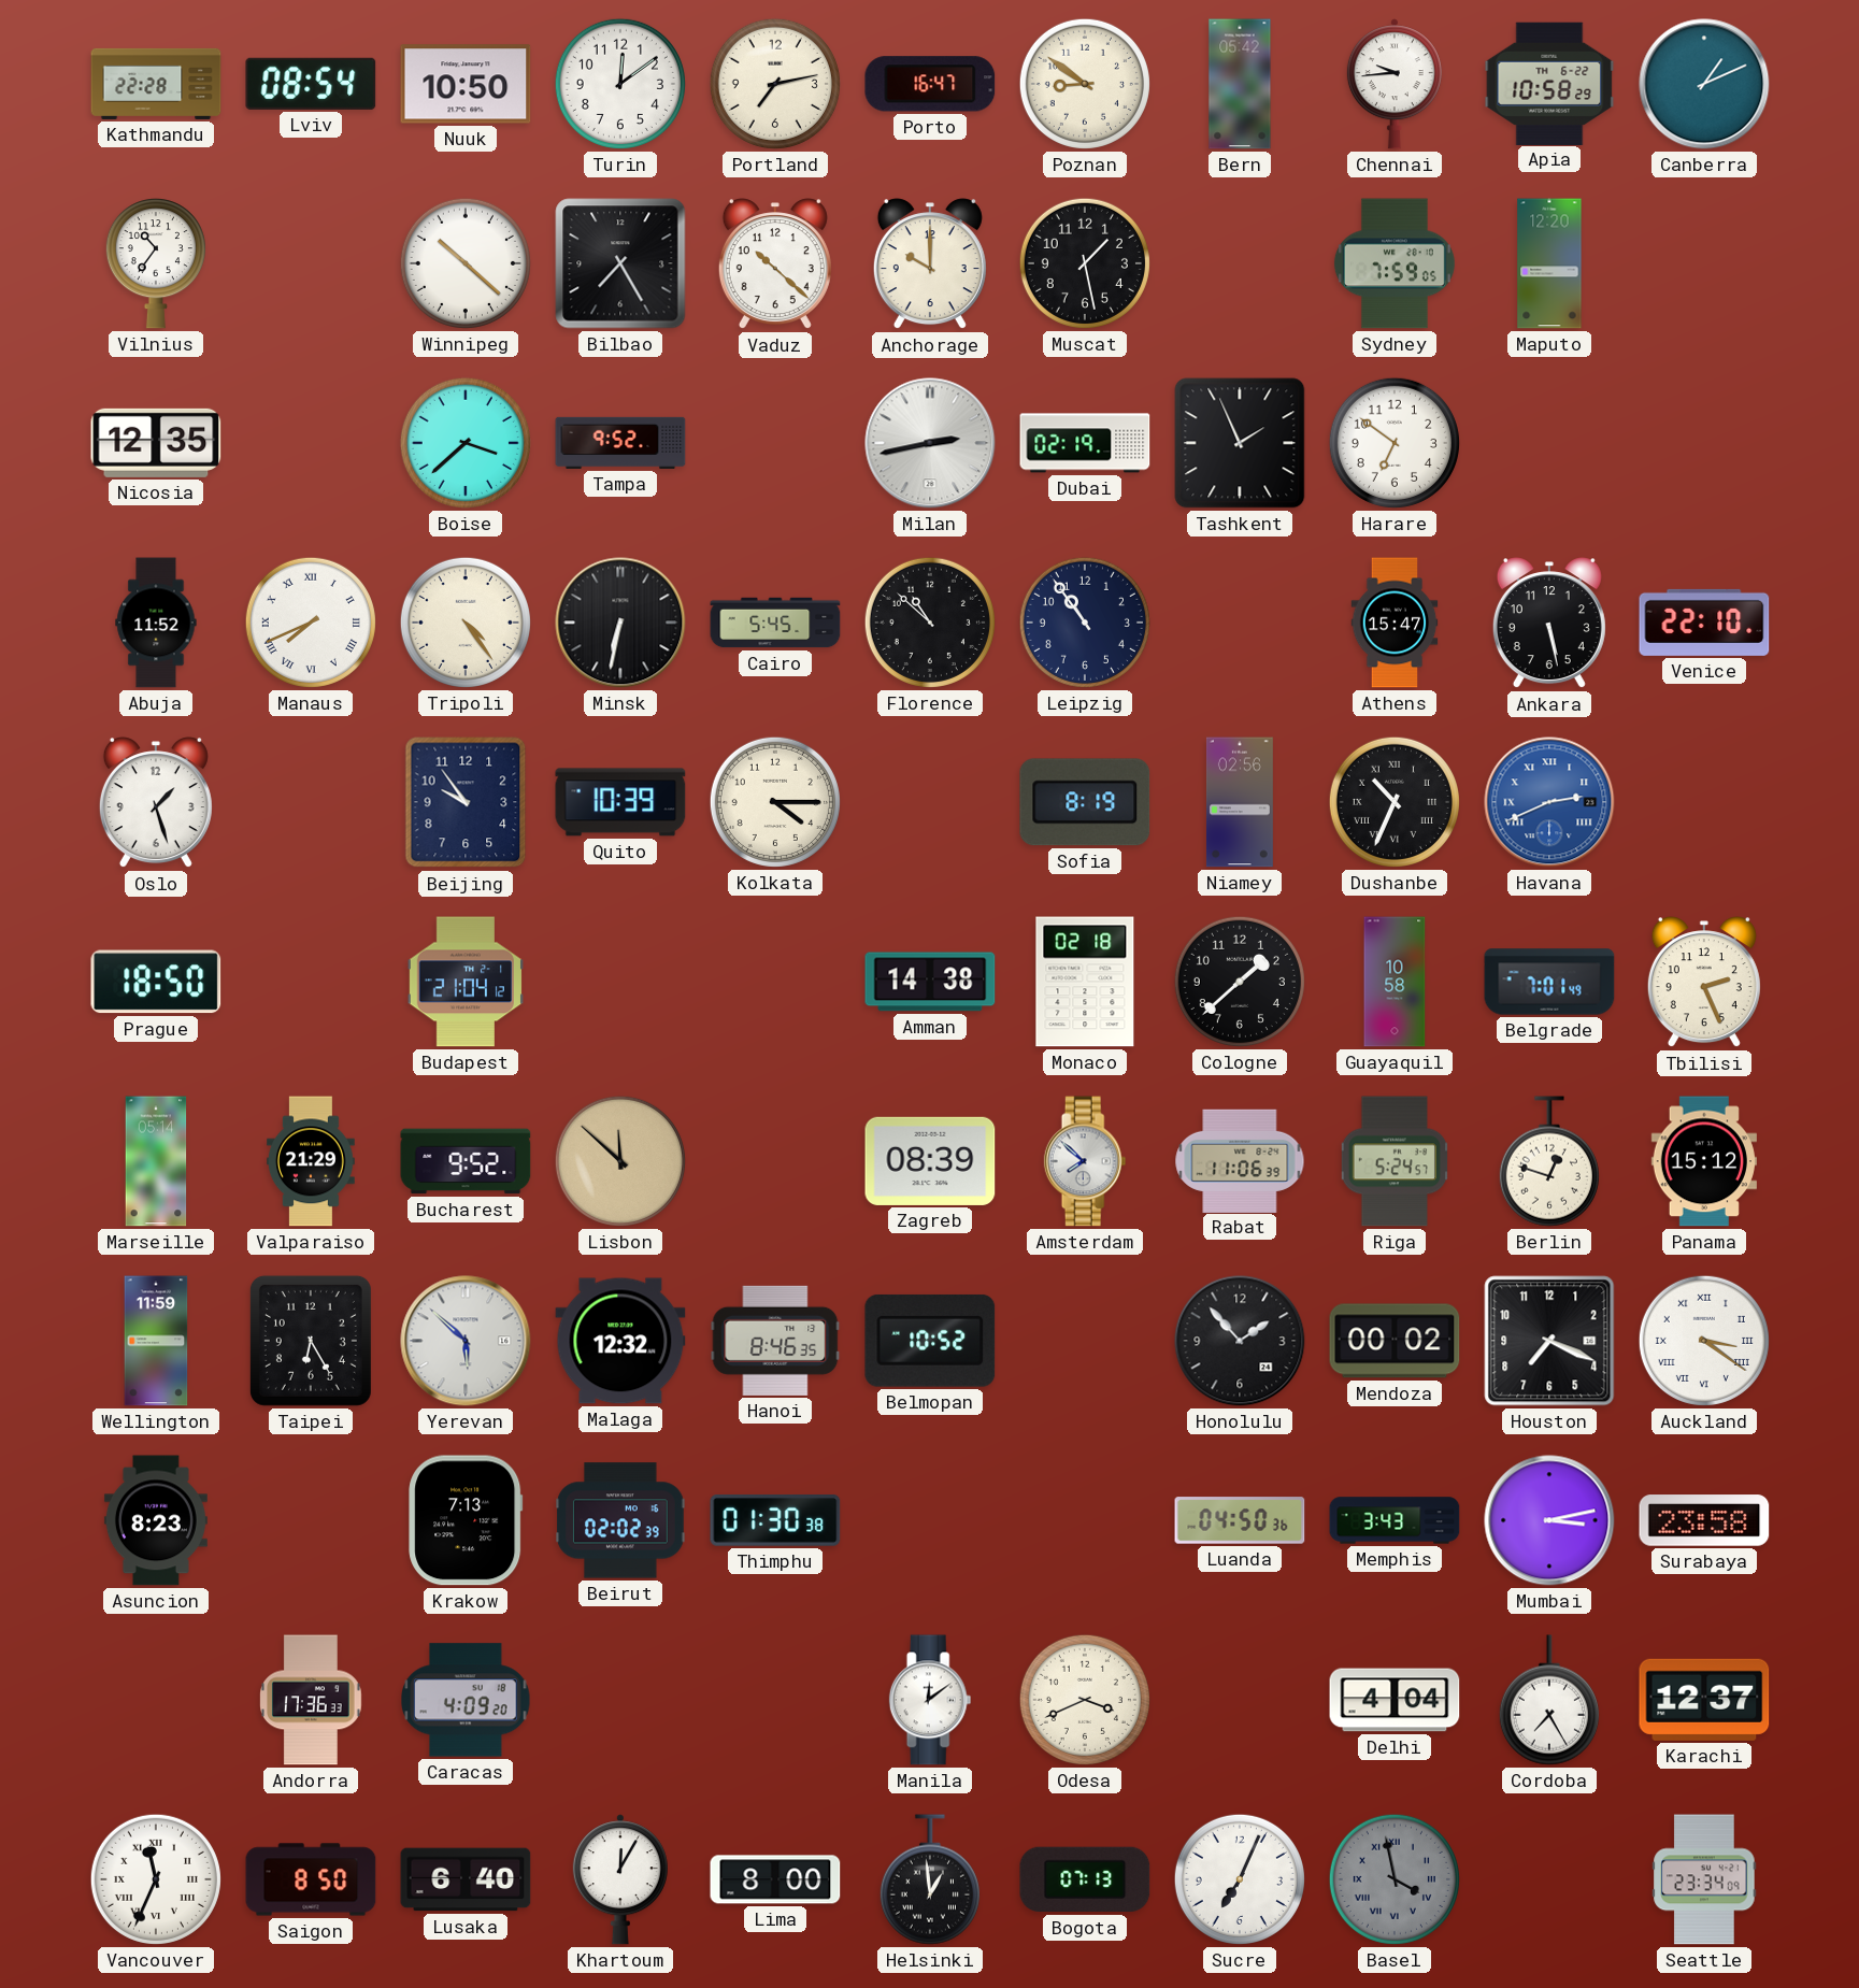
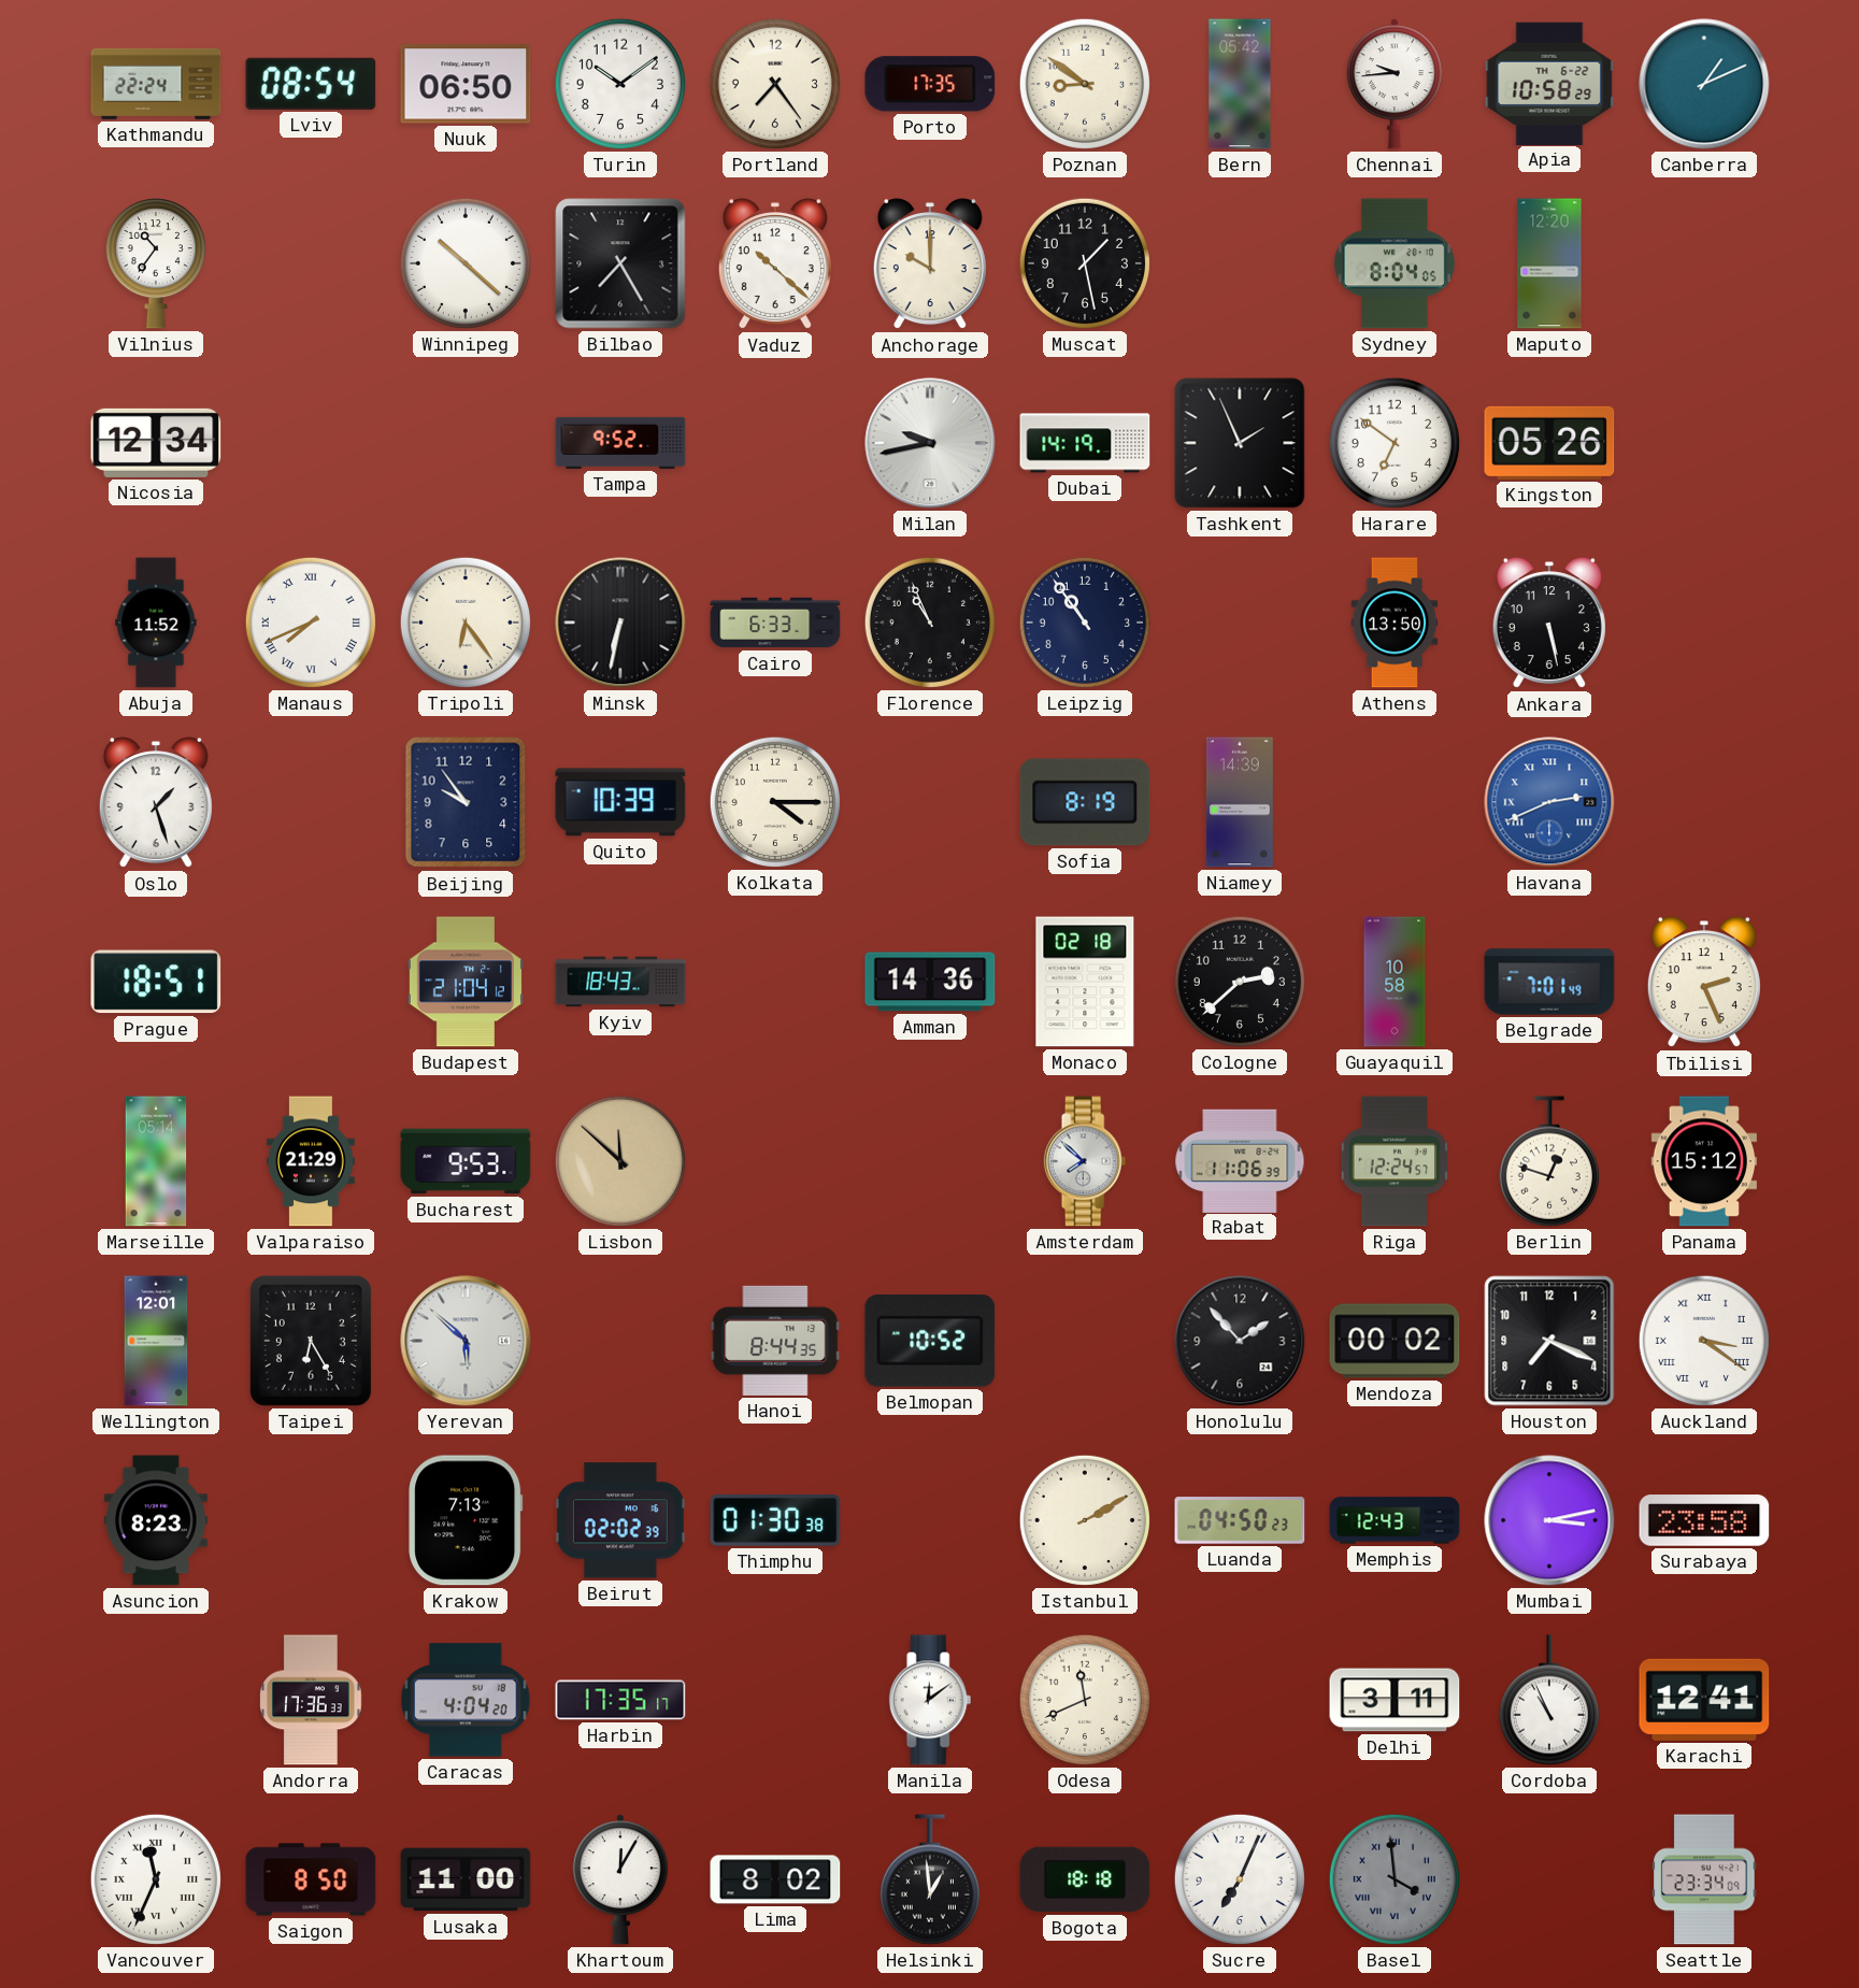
Kathmandu: 22:28 -> 22:24
Nuuk: 10:50 -> 06:50
Turin: 12:09 -> 10:09
Portland: 7:13 -> 7:24
Porto: 16:47 -> 17:35
Sydney: 7:59 -> 8:04
Nicosia: 12:35 -> 12:34
Boise: 3:38 -> none
Milan: 2:43 -> 9:43
Dubai: 02:19 -> 14:19
Kingston: none -> 05:26
Tripoli: 4:24 -> 6:24
Cairo: 5:45 -> 6:33
Florence: 10:52 -> 10:56
Athens: 15:47 -> 13:50
Venice: 22:10 -> none
Niamey: 02:56 -> 14:39
Dushanbe: 10:34 -> none
Prague: 18:50 -> 18:51
Kyiv: none -> 18:43
Amman: 14:38 -> 14:36
Cologne: 1:38 -> 2:38
Bucharest: 9:52 -> 9:53
Zagreb: 08:39 -> none
Riga: 5:24 -> 12:24
Wellington: 11:59 -> 12:01
Malaga: 12:32 -> none
Hanoi: 8:46 -> 8:44
Istanbul: none -> 2:10
Luanda: 04:50:36 -> 04:50:23
Memphis: 3:43 -> 12:43
Caracas: 4:09 -> 4:04
Harbin: none -> 17:35
Odesa: 3:41 -> 11:41
Delhi: 4:04 -> 3:11
Cordoba: 7:25 -> 10:56
Karachi: 12:37 -> 12:41
Lusaka: 6:40 -> 11:00
Lima: 8:00 -> 8:02
Bogota: 07:13 -> 18:18
Basel: 3:58 -> 3:59
